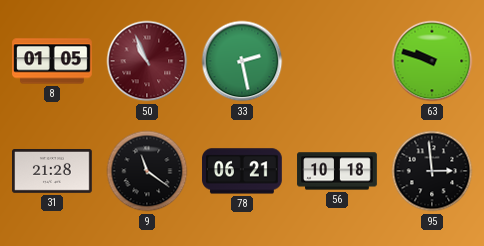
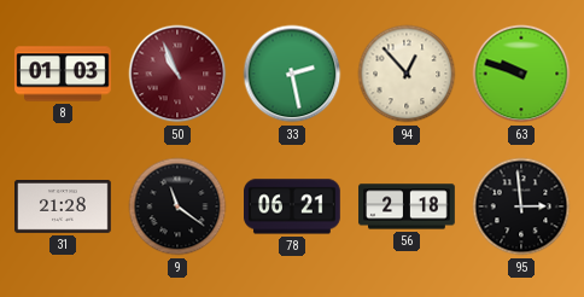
8: 01:05 -> 01:03
94: none -> 12:53
56: 10:18 -> 2:18
